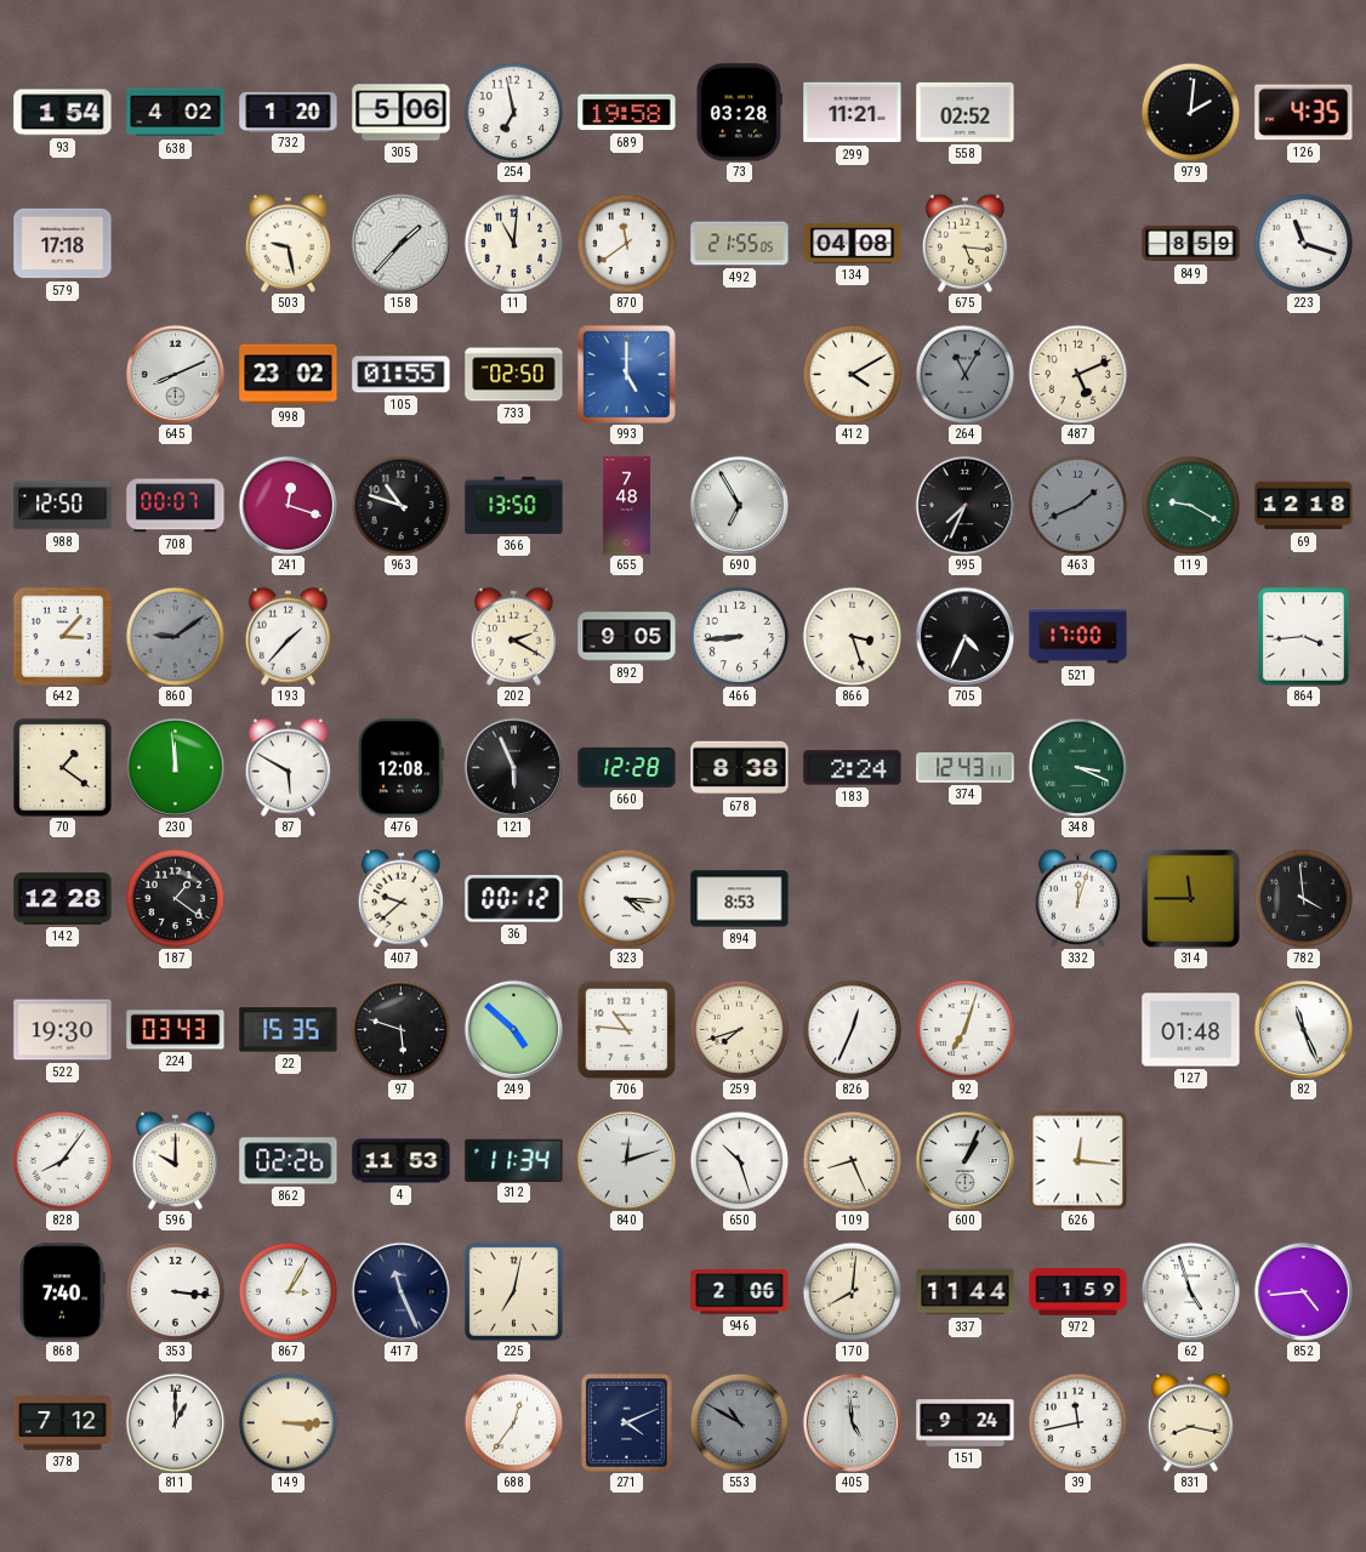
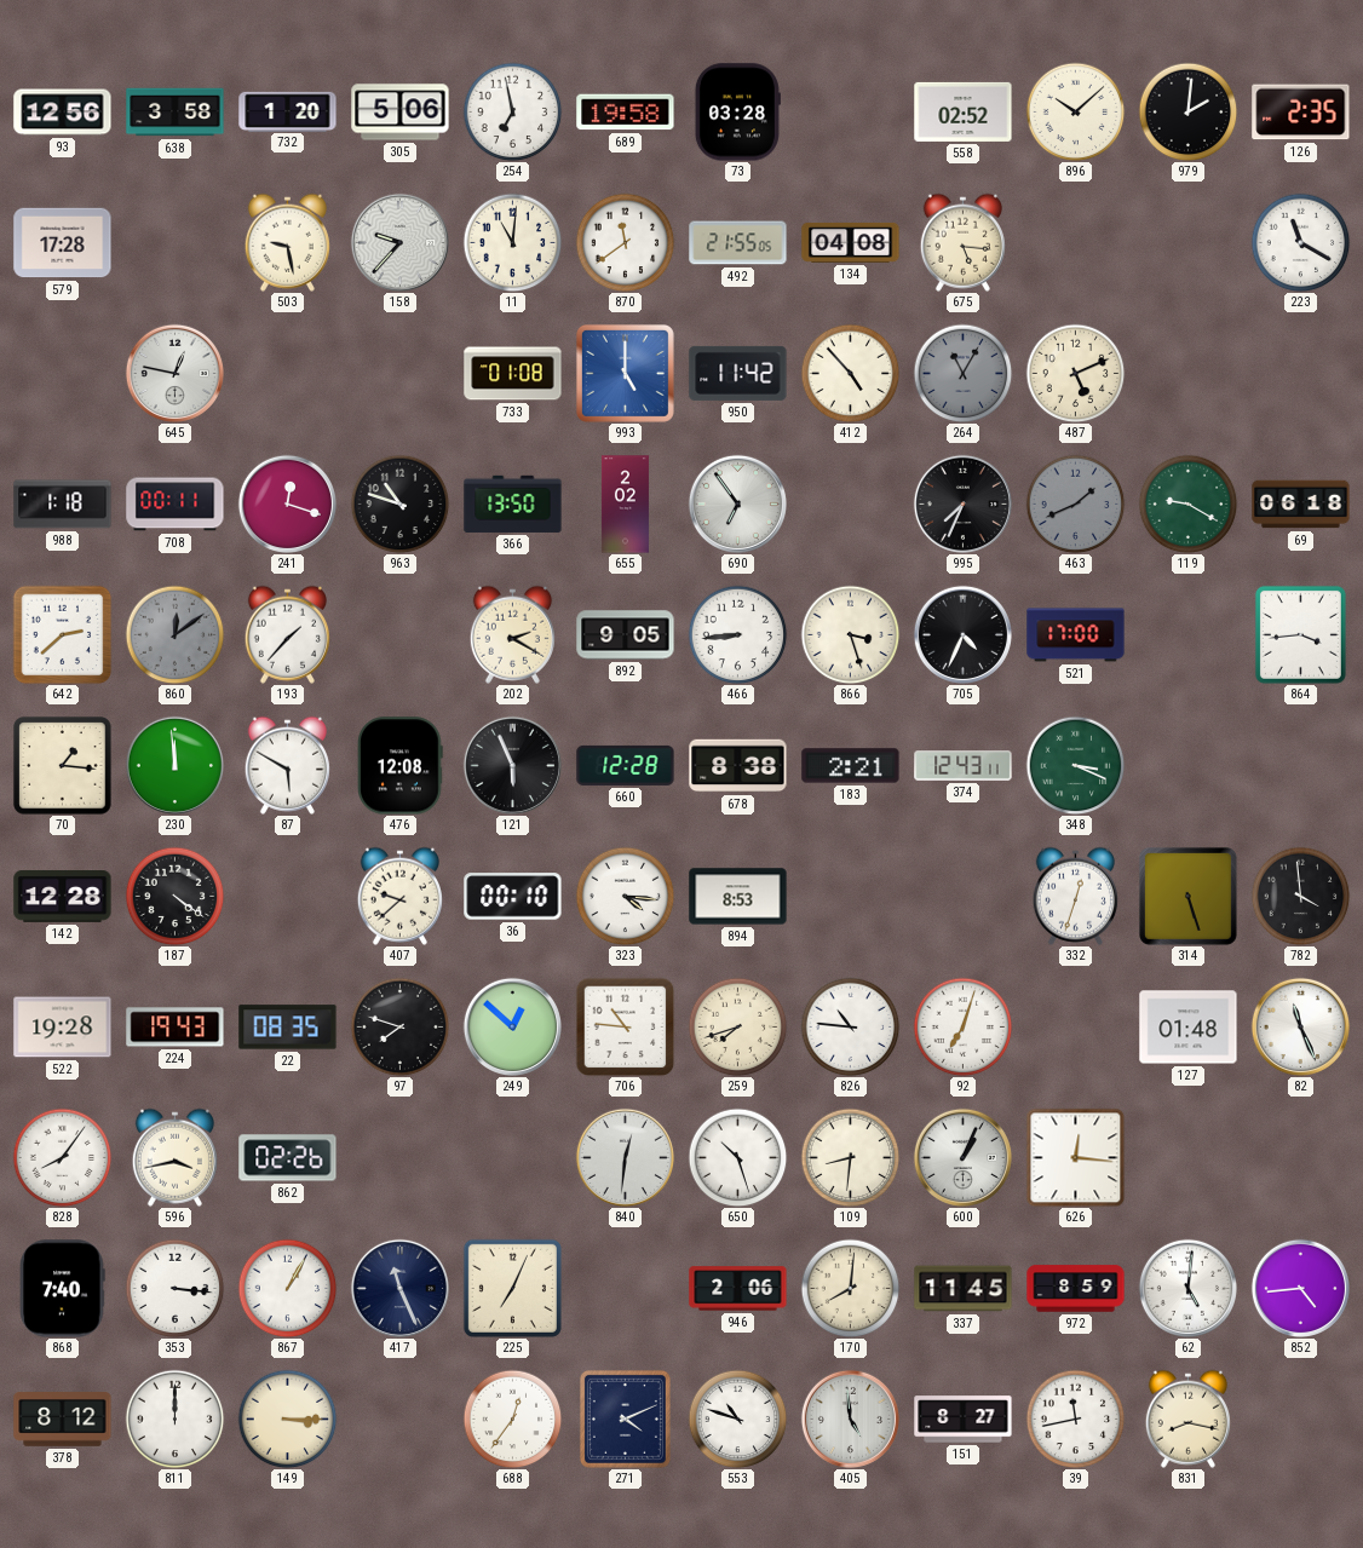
93: 1:54 -> 12:56
638: 4:02 -> 3:58
299: 11:21 -> none
896: none -> 10:08
126: 4:35 -> 2:35
579: 17:18 -> 17:28
158: 1:37 -> 9:37
849: 8:59 -> none
223: 11:18 -> 11:20
645: 8:11 -> 12:47
998: 23:02 -> none
105: 01:55 -> none
733: 02:50 -> 01:08
950: none -> 11:42
412: 4:10 -> 4:53
988: 12:50 -> 1:18
708: 00:07 -> 00:11
655: 7:48 -> 2:02
690: 6:55 -> 6:54
69: 12:18 -> 06:18
642: 3:07 -> 2:38
860: 9:09 -> 12:09
70: 1:21 -> 1:16
183: 2:24 -> 2:21
187: 1:21 -> 4:21
36: 00:12 -> 00:10
332: 12:03 -> 12:33
314: 11:45 -> 5:27
522: 19:30 -> 19:28
224: 03:43 -> 19:43
22: 15:35 -> 08:35
97: 5:48 -> 7:48
249: 4:52 -> 12:52
826: 12:34 -> 10:46
596: 10:00 -> 3:43
4: 11:53 -> none
312: 11:34 -> none
840: 12:12 -> 12:31
109: 8:26 -> 8:31
867: 3:05 -> 1:05
225: 7:02 -> 7:04
337: 11:44 -> 11:45
972: 1:59 -> 8:59
62: 4:57 -> 5:01
378: 7:12 -> 8:12
811: 1:00 -> 12:00
553: 10:50 -> 10:48
553 dial: grey -> white
151: 9:24 -> 8:27
